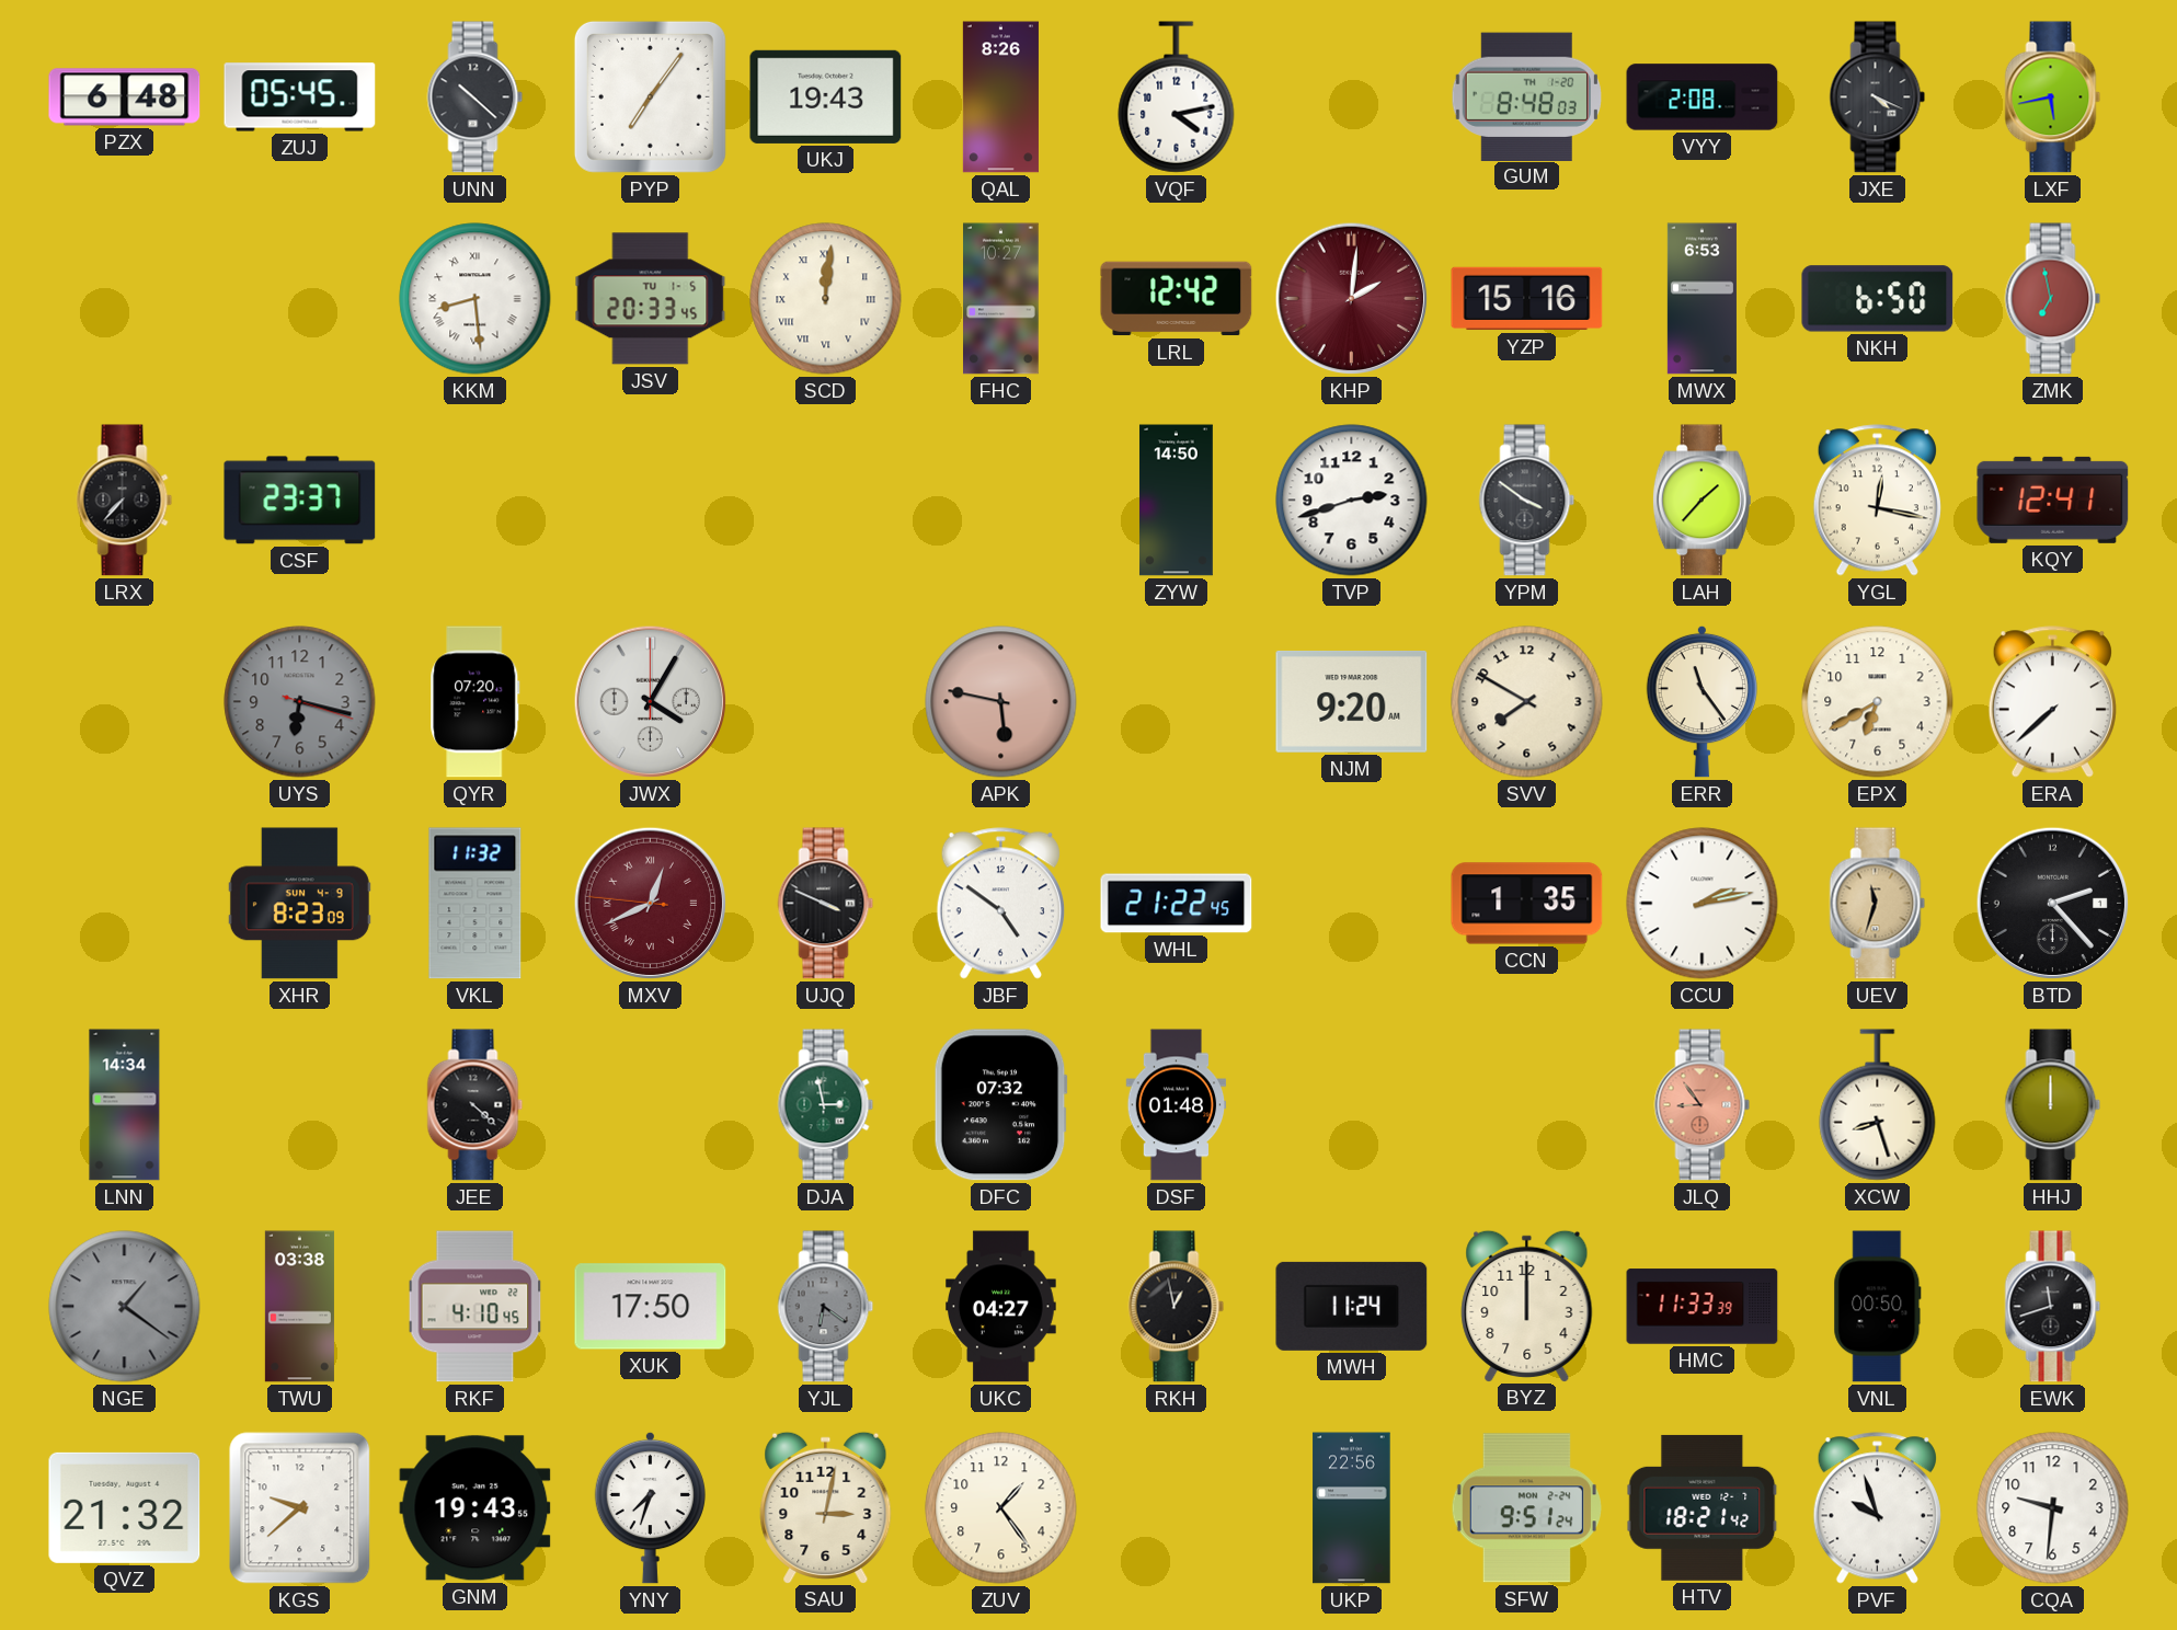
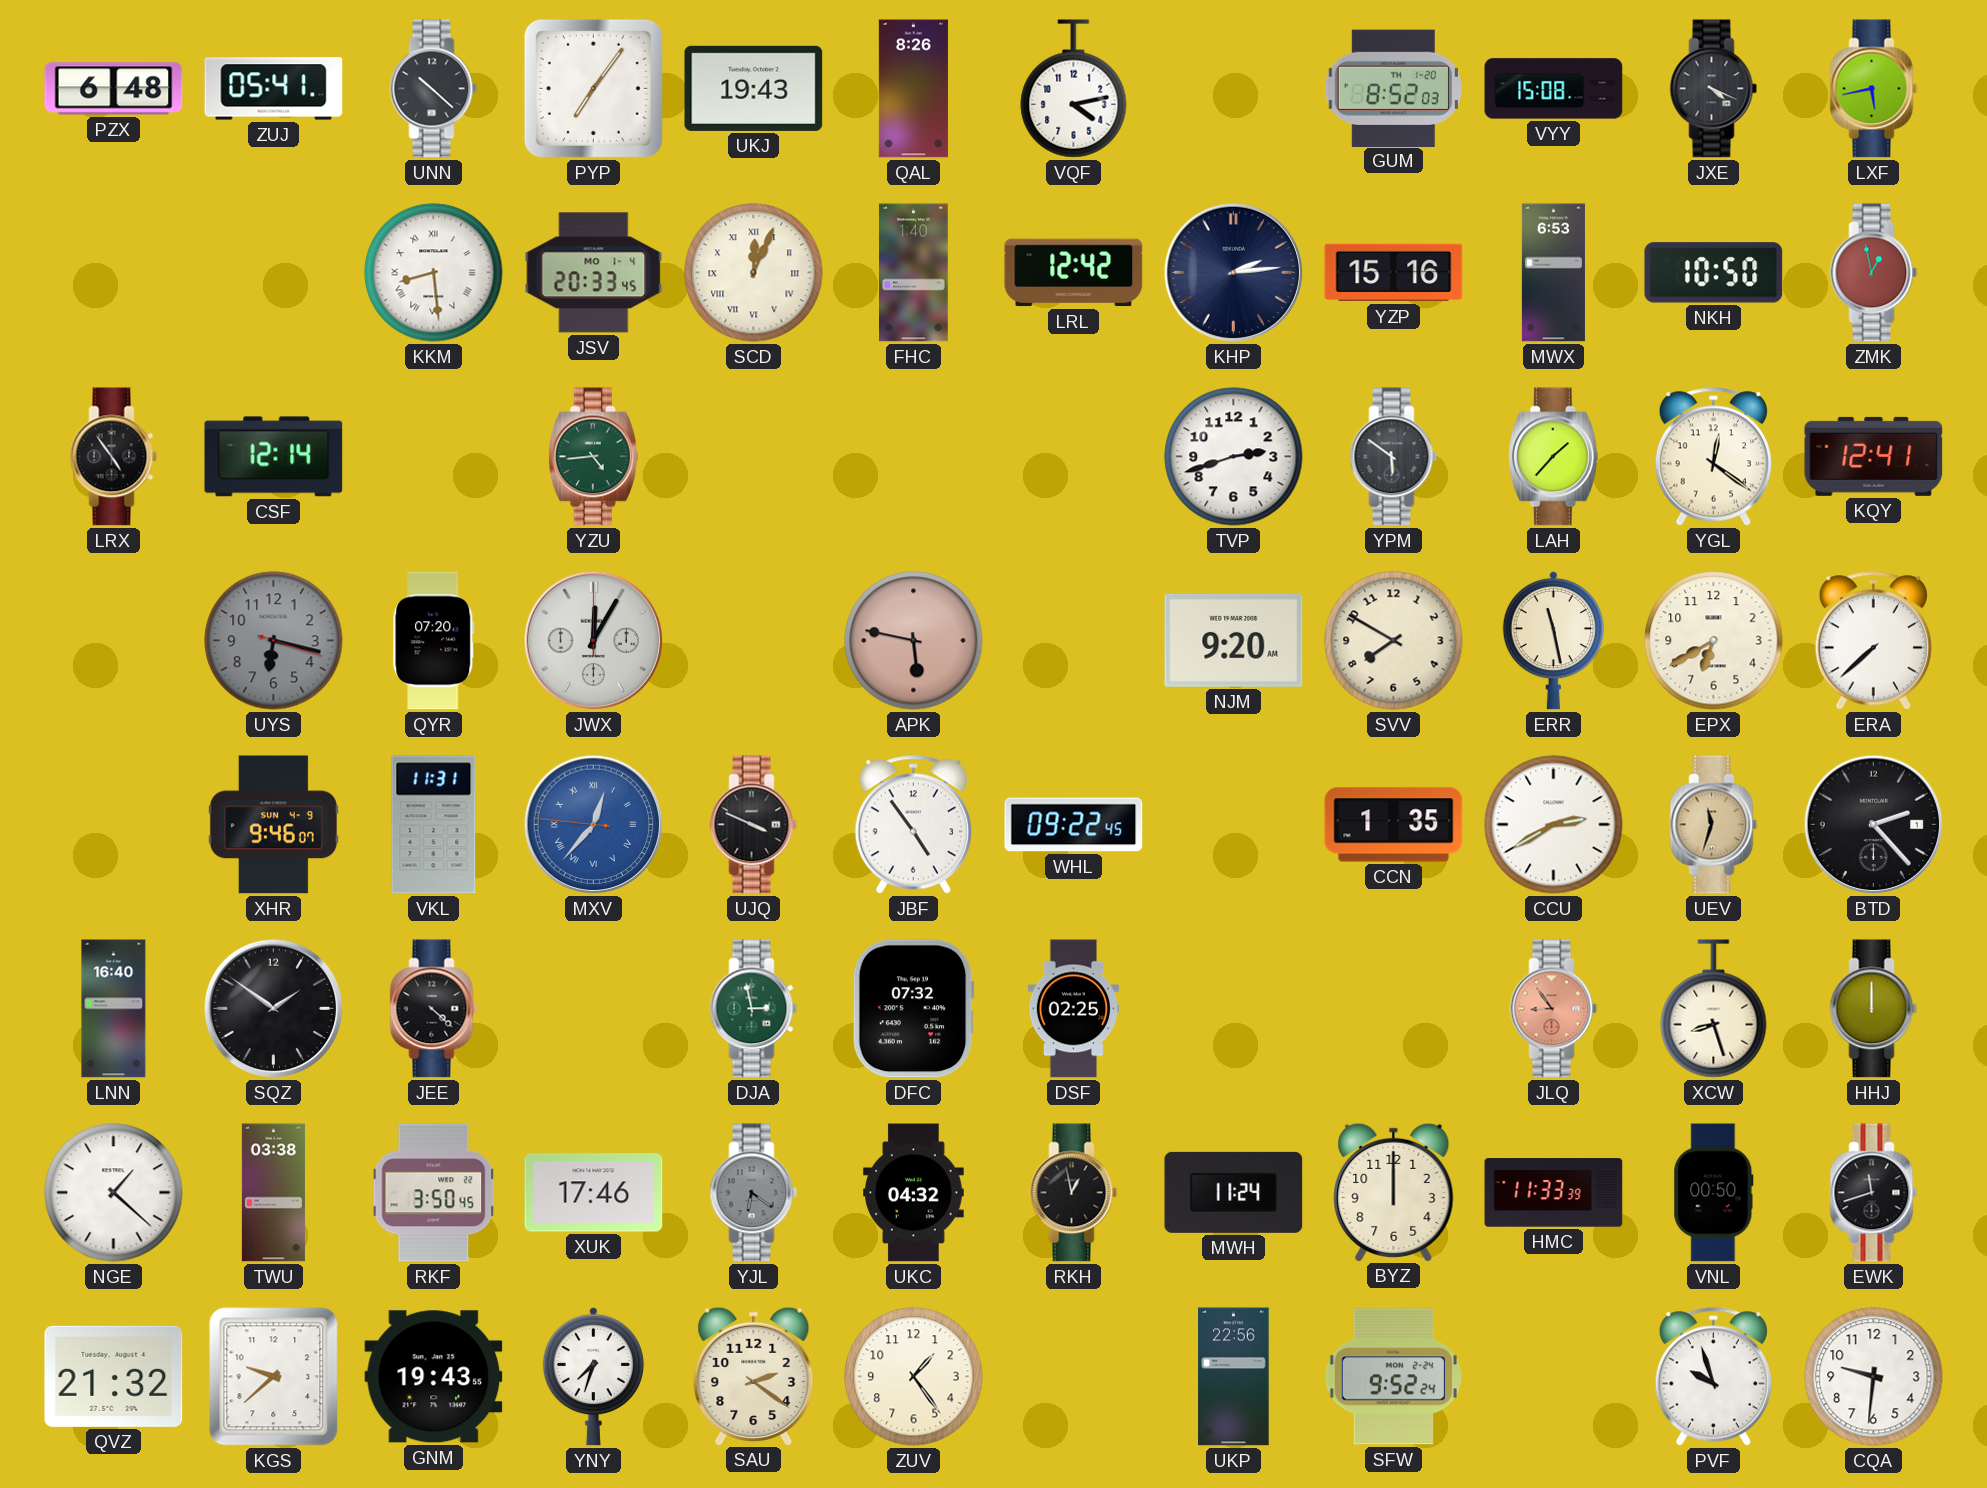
ZUJ: 05:45 -> 05:41
GUM: 8:48 -> 8:52
VYY: 2:08 -> 15:08
JSV date: TU 1-5 -> MO 1-4
SCD: 12:01 -> 12:04
FHC: 10:27 -> 1:40
KHP: 2:01 -> 2:14
KHP dial: burgundy -> navy
NKH: 6:50 -> 10:50
ZMK: 6:58 -> 12:58
LRX: 7:37 -> 4:54
CSF: 23:37 -> 12:14
YZU: none -> 4:44
ZYW: 14:50 -> none
YPM: 3:51 -> 5:51
YGL: 12:17 -> 12:21
JWX: 4:05 -> 12:05
ERR: 11:24 -> 11:28
XHR: 8:23 -> 9:46
VKL: 11:32 -> 11:31
MXV: 12:40 -> 12:36
MXV dial: burgundy -> blue
JBF: 4:51 -> 4:54
WHL: 21:22 -> 09:22
CCU: 2:13 -> 2:40
LNN: 14:34 -> 16:40
SQZ: none -> 1:51
DSF: 01:48 -> 02:25
NGE: 1:21 -> 1:22
NGE dial: grey -> white
RKF: 4:10 -> 3:50
XUK: 17:50 -> 17:46
UKC: 04:27 -> 04:32
SAU: 3:02 -> 2:21
SFW: 9:51 -> 9:52
HTV: 18:21 -> none
